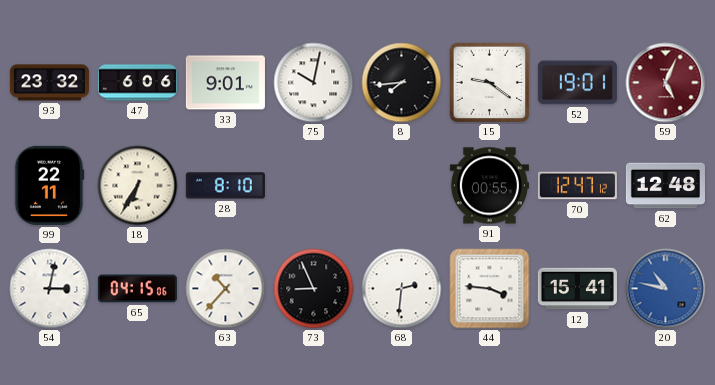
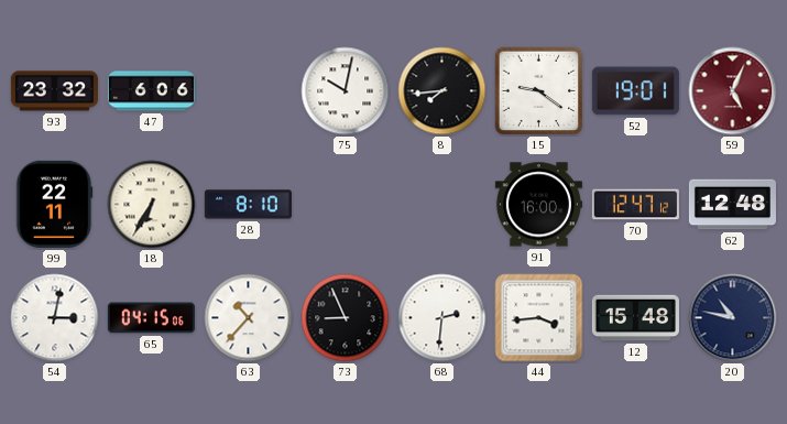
33: 9:01 -> none
91: 00:55 -> 16:00
44: 3:46 -> 3:44
12: 15:41 -> 15:48
20 dial: blue -> navy
